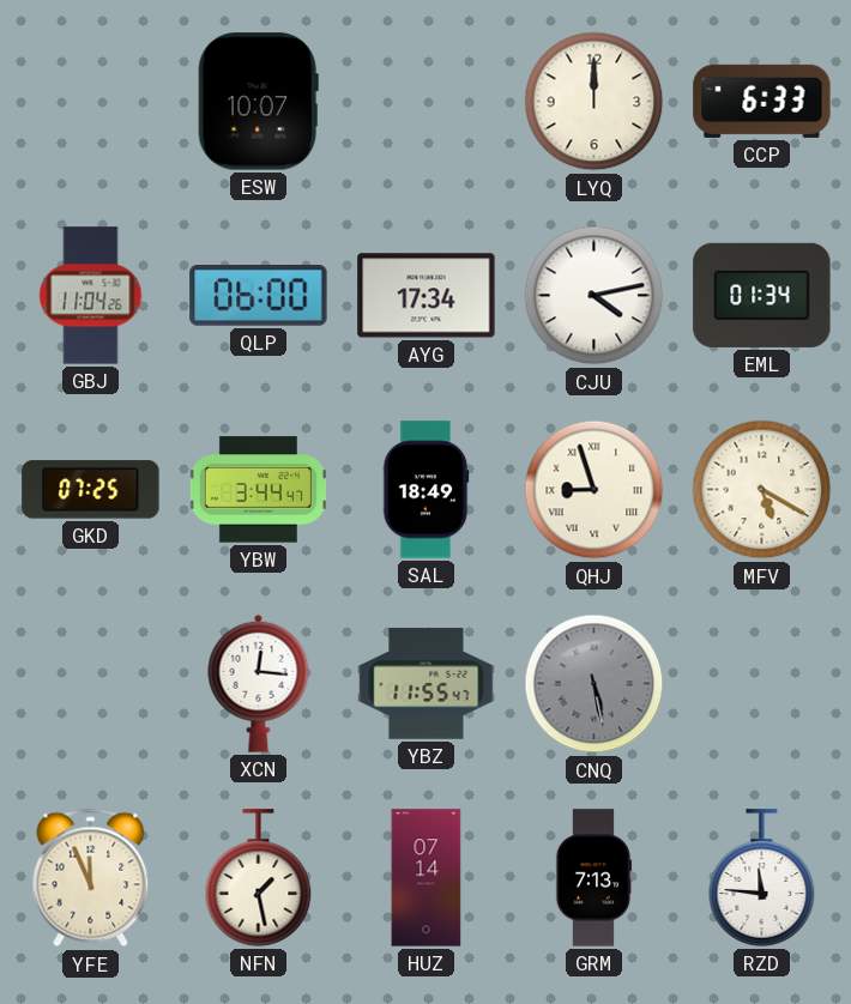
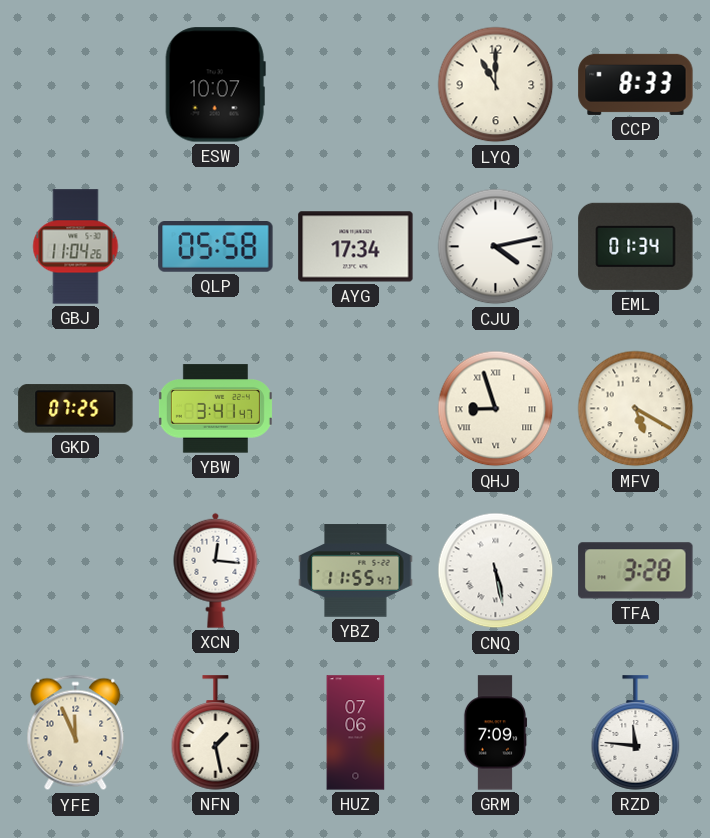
LYQ: 12:00 -> 11:00
CCP: 6:33 -> 8:33
QLP: 06:00 -> 05:58
YBW: 3:44 -> 3:41
SAL: 18:49 -> none
CNQ dial: grey -> white
TFA: none -> 3:28
HUZ: 07:14 -> 07:06
GRM: 7:13 -> 7:09
